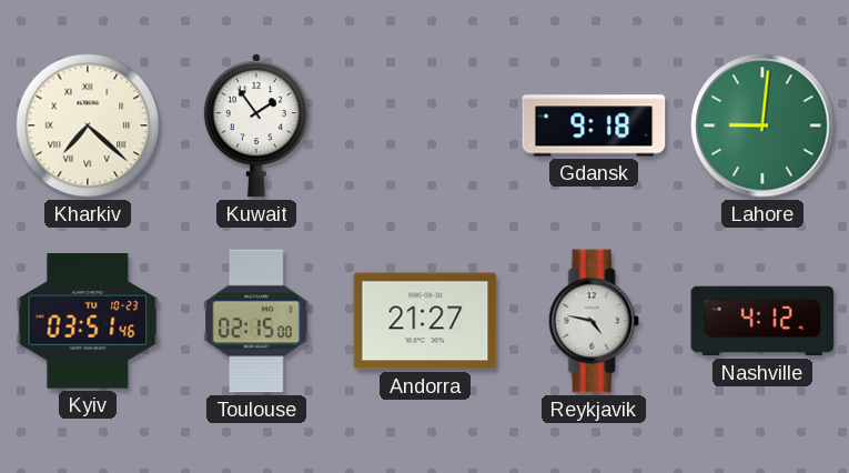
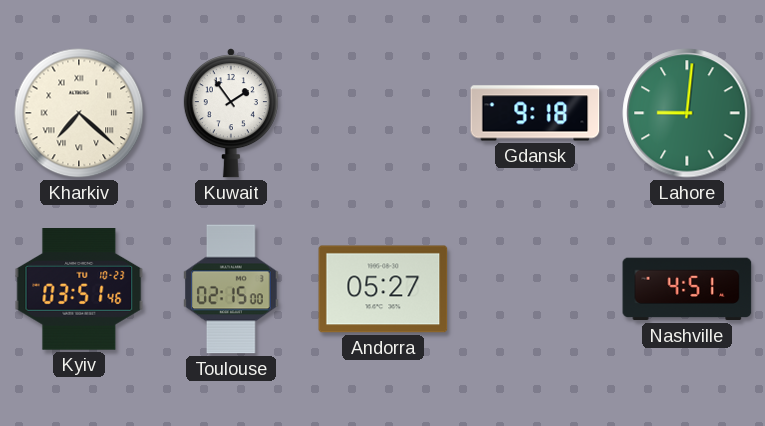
Andorra: 21:27 -> 05:27
Reykjavik: 4:47 -> none
Nashville: 4:12 -> 4:51
